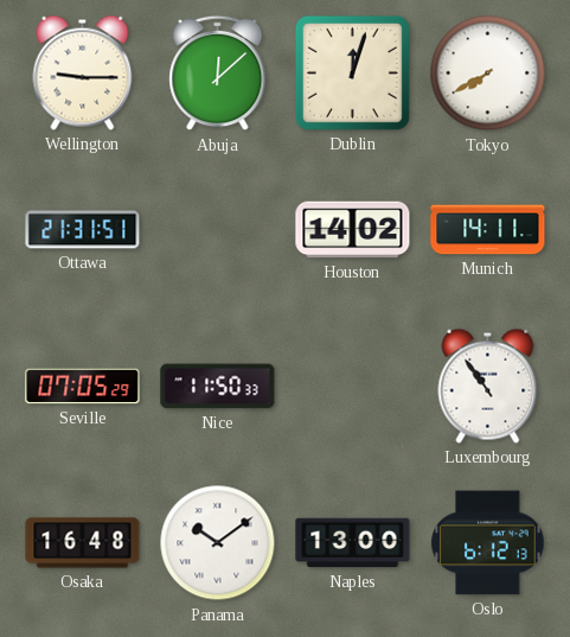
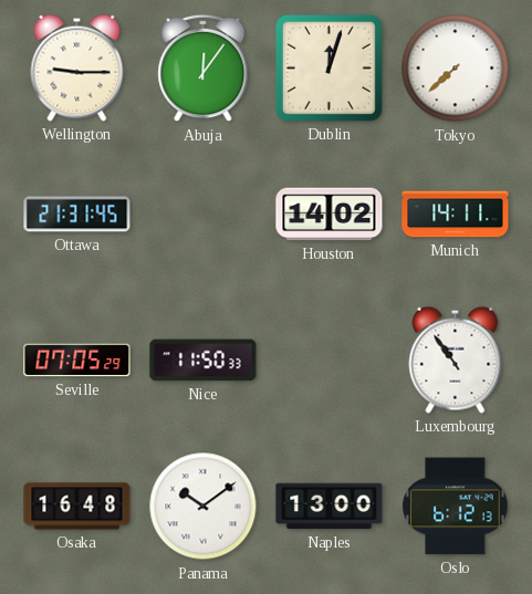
Abuja: 12:08 -> 12:06
Tokyo: 7:40 -> 7:38
Ottawa: 21:31:51 -> 21:31:45
